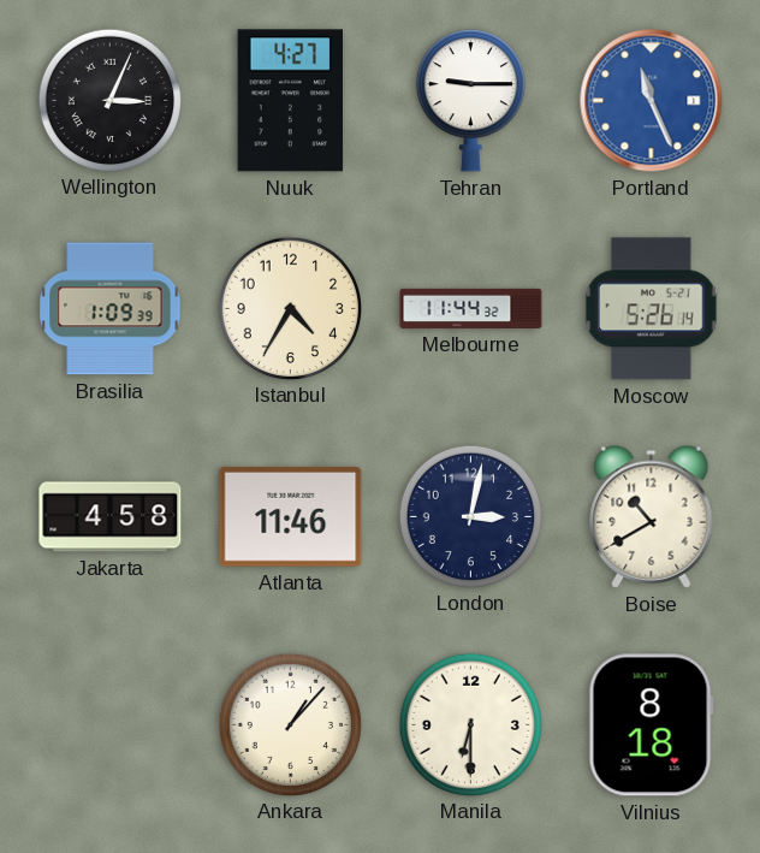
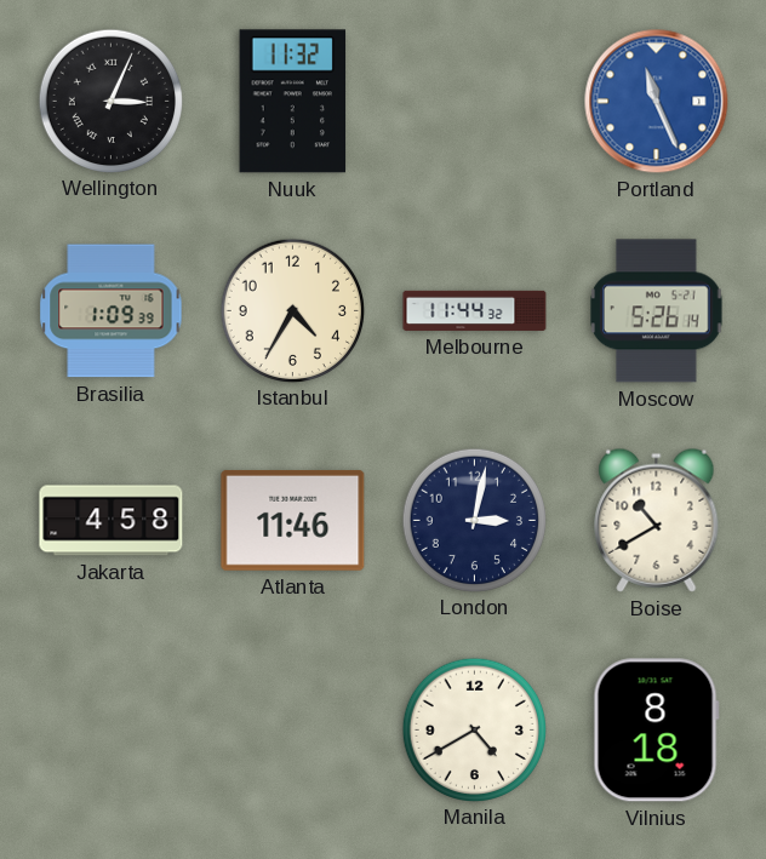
Nuuk: 4:27 -> 11:32
Tehran: 9:15 -> none
Ankara: 1:07 -> none
Manila: 6:30 -> 4:40
